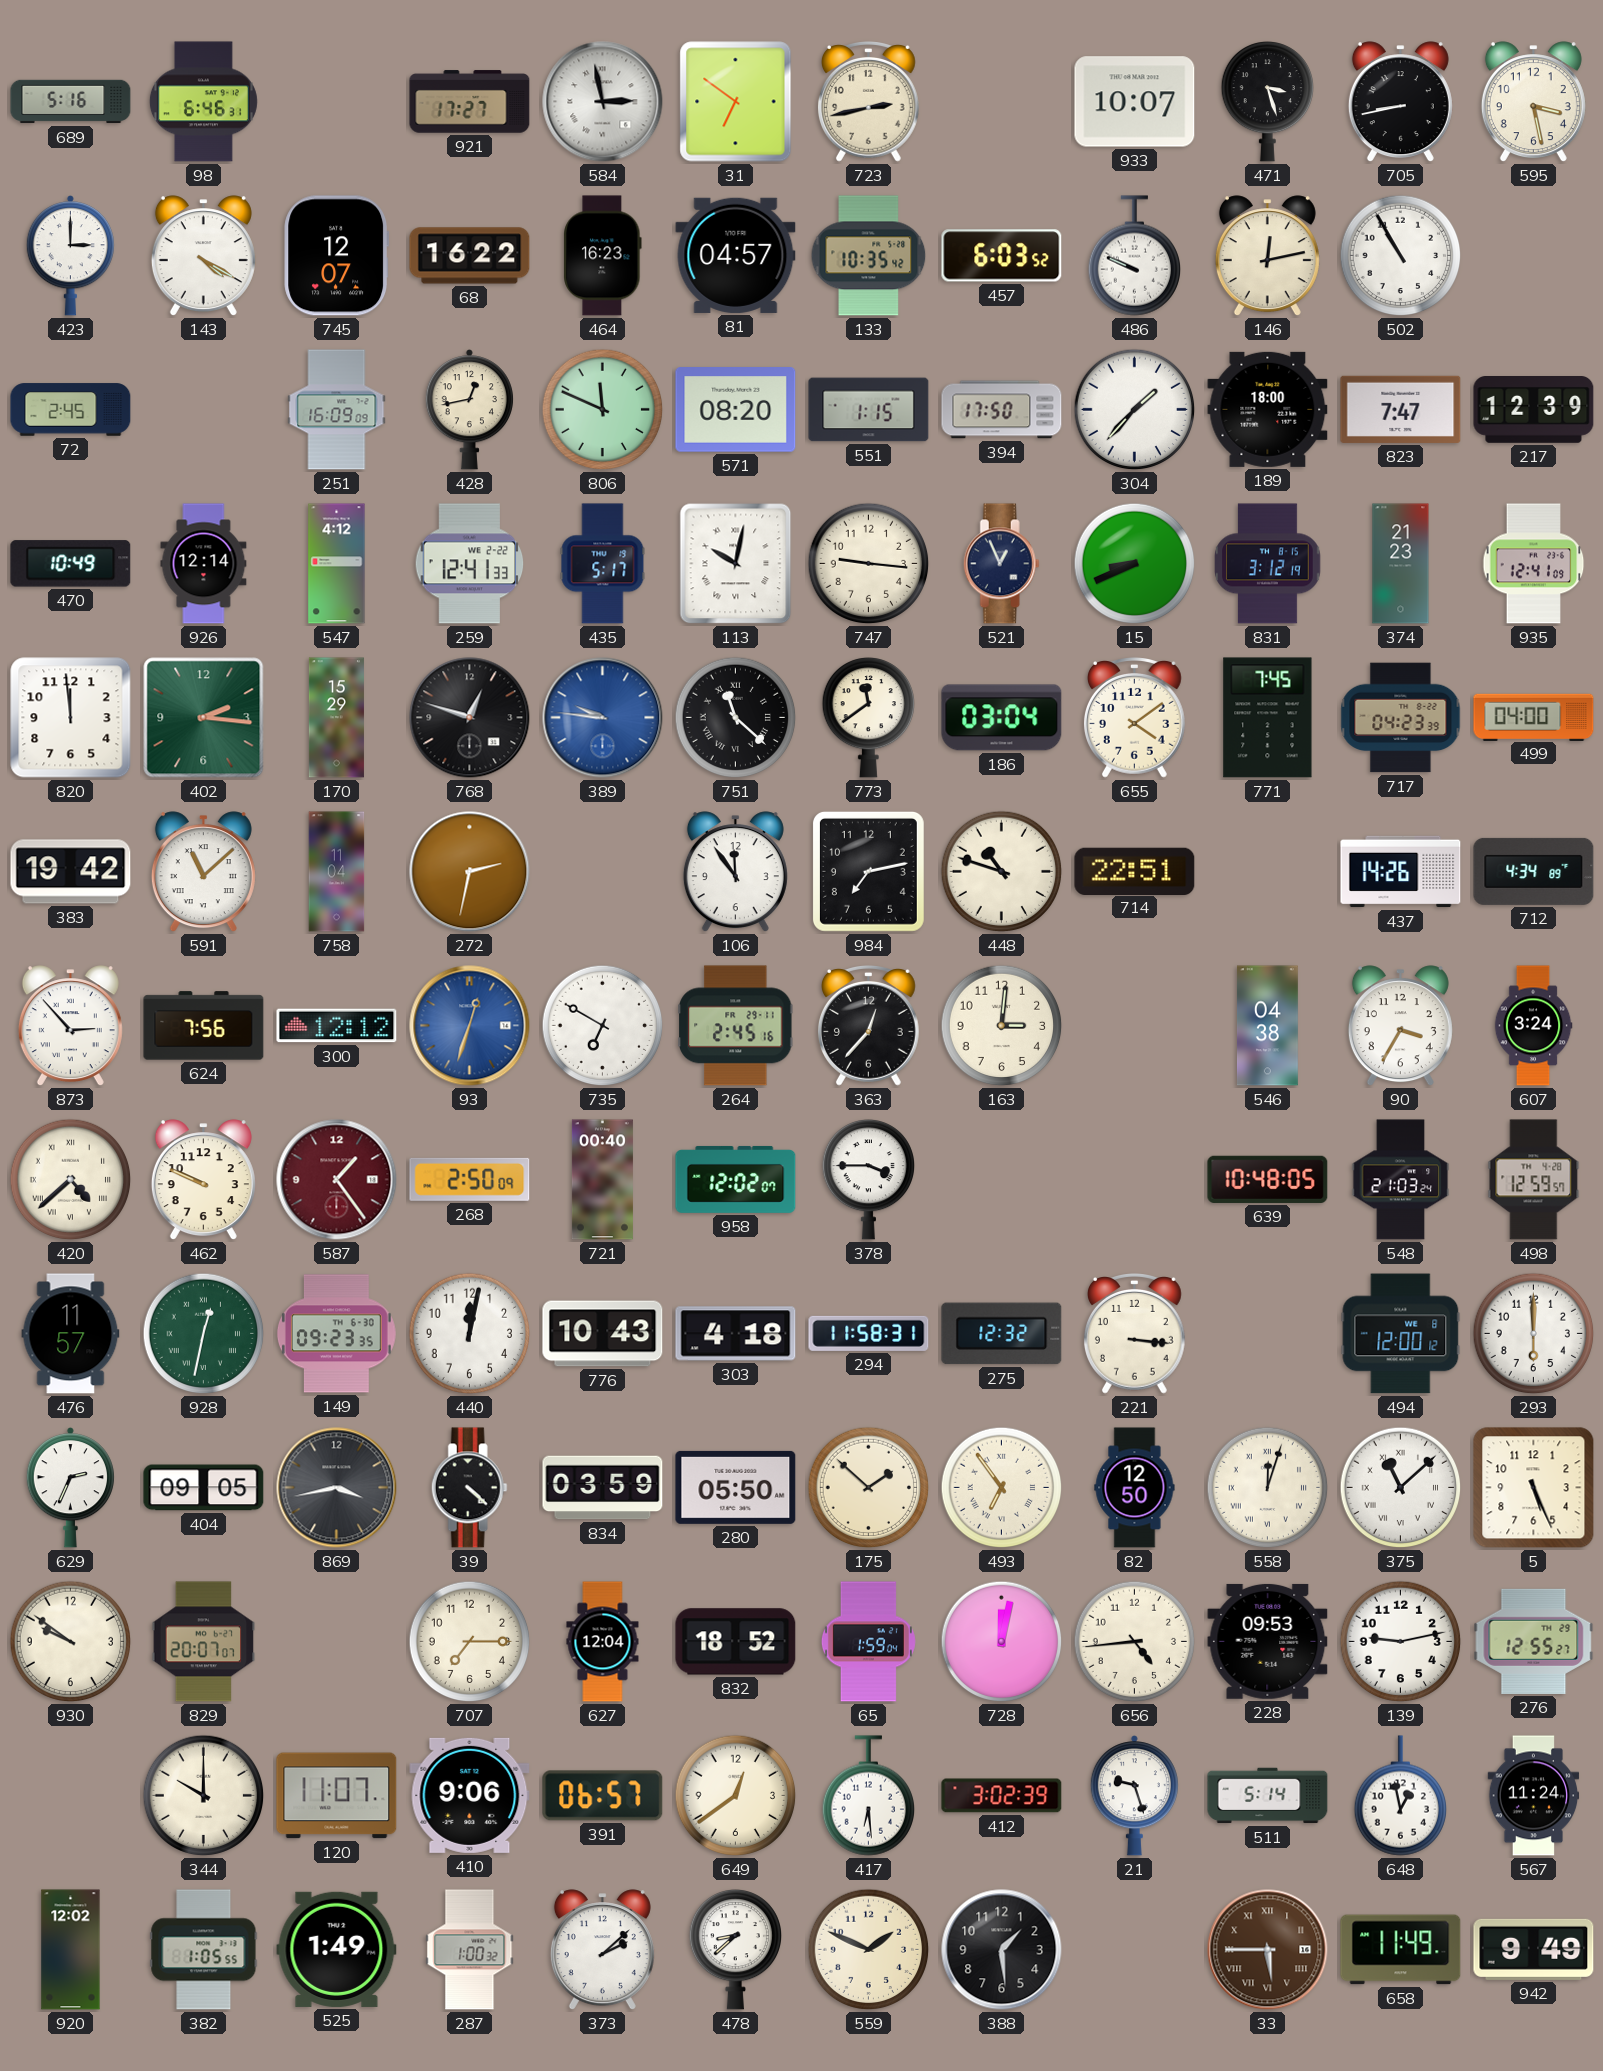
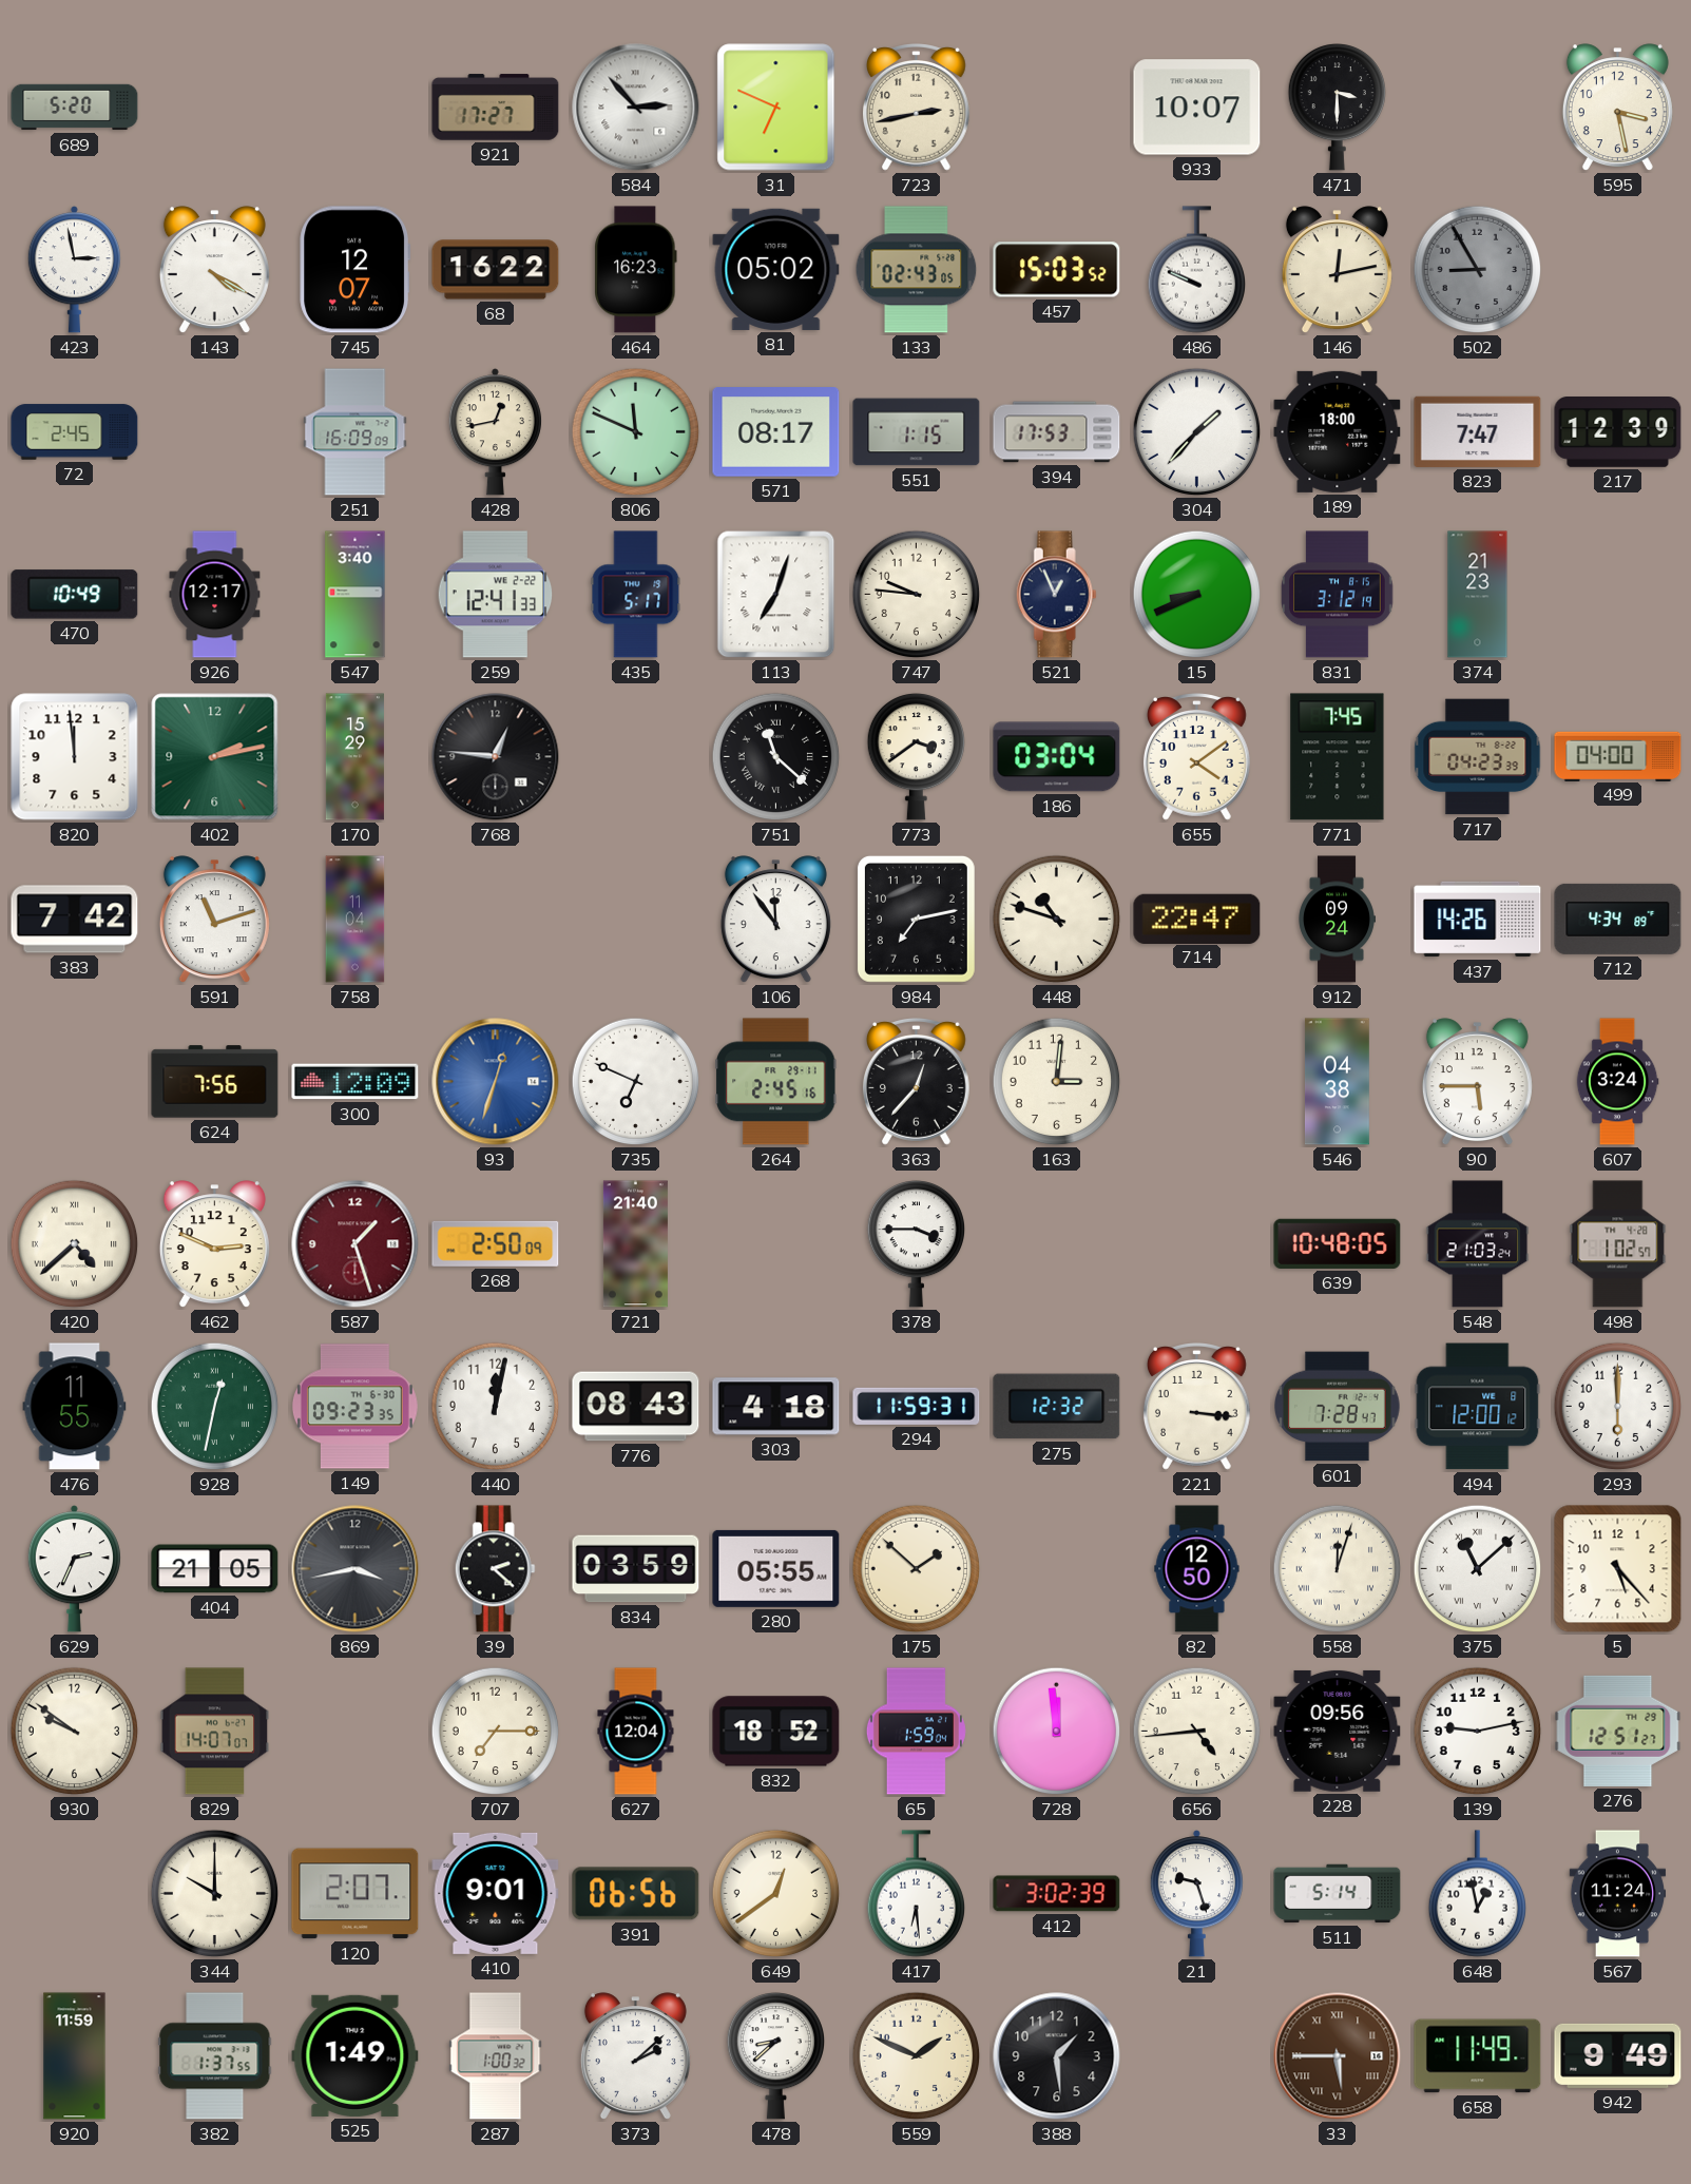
689: 5:16 -> 5:20
98: 6:46 -> none
584: 2:58 -> 2:53
31: 6:51 -> 6:49
471: 3:27 -> 3:30
705: 8:43 -> none
423: 3:00 -> 2:58
81: 04:57 -> 05:02
133: 10:35 -> 02:43
457: 6:03 -> 15:03
502: 10:55 -> 8:55
502 dial: white -> grey
571: 08:20 -> 08:17
394: 17:50 -> 17:53
926: 12:14 -> 12:17
547: 4:12 -> 3:40
113: 10:02 -> 7:03
747: 9:16 -> 9:46
935: 12:41 -> none
402: 2:16 -> 2:13
768: 12:48 -> 12:46
389: 9:46 -> none
773: 11:39 -> 3:39
383: 19:42 -> 7:42
591: 11:08 -> 11:12
272: 2:32 -> none
714: 22:51 -> 22:47
912: none -> 09:24
873: 2:53 -> none
300: 12:12 -> 12:09
735: 6:50 -> 6:49
90: 3:35 -> 5:45
462: 9:49 -> 2:49
587: 1:24 -> 1:27
721: 00:40 -> 21:40
958: 12:02 -> none
498: 12:59 -> 1:02
476: 11:57 -> 11:55
776: 10:43 -> 08:43
294: 11:58 -> 11:59
601: none -> 7:28
404: 09:05 -> 21:05
39: 4:22 -> 2:22
280: 05:50 -> 05:55
493: 6:54 -> none
5: 5:26 -> 5:23
829: 20:07 -> 14:07
728: 12:02 -> 11:59
228: 09:53 -> 09:56
276: 12:55 -> 12:51
120: 11:07 -> 2:07
410: 9:06 -> 9:01
391: 06:57 -> 06:56
920: 12:02 -> 11:59
382: 1:05 -> 1:37
